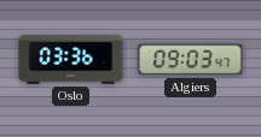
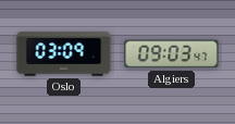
Oslo: 03:36 -> 03:09
